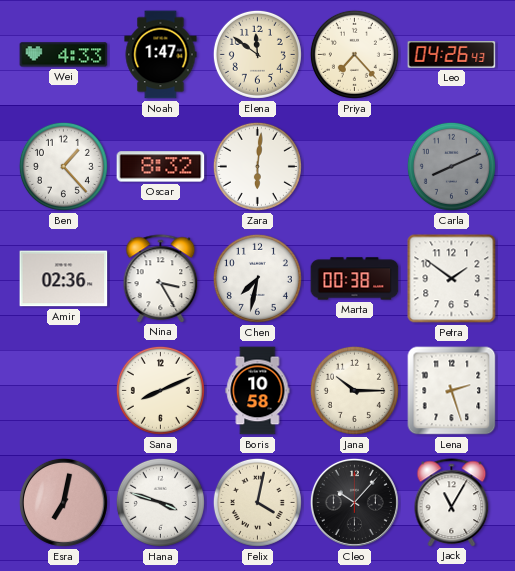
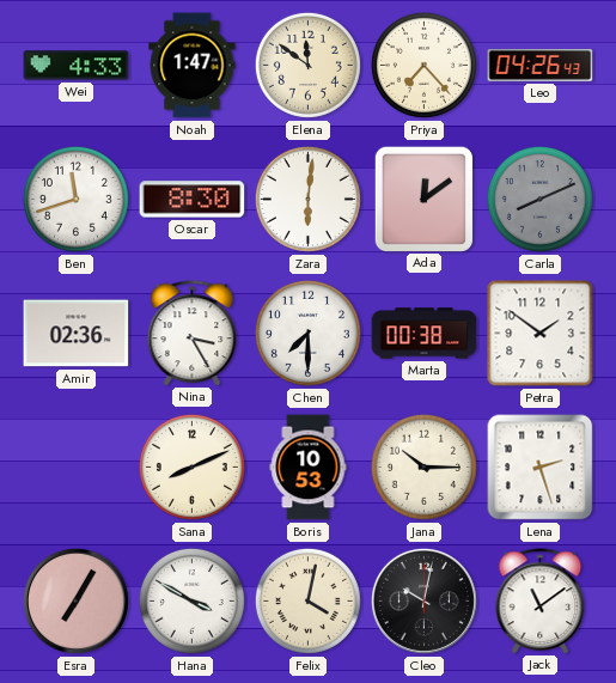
Ben: 1:23 -> 11:42
Oscar: 8:32 -> 8:30
Ada: none -> 12:09
Chen: 7:32 -> 7:30
Boris: 10:58 -> 10:53
Esra: 7:02 -> 7:05
Hana: 3:48 -> 3:50
Cleo: 10:07 -> 10:02
Jack: 11:05 -> 11:09
